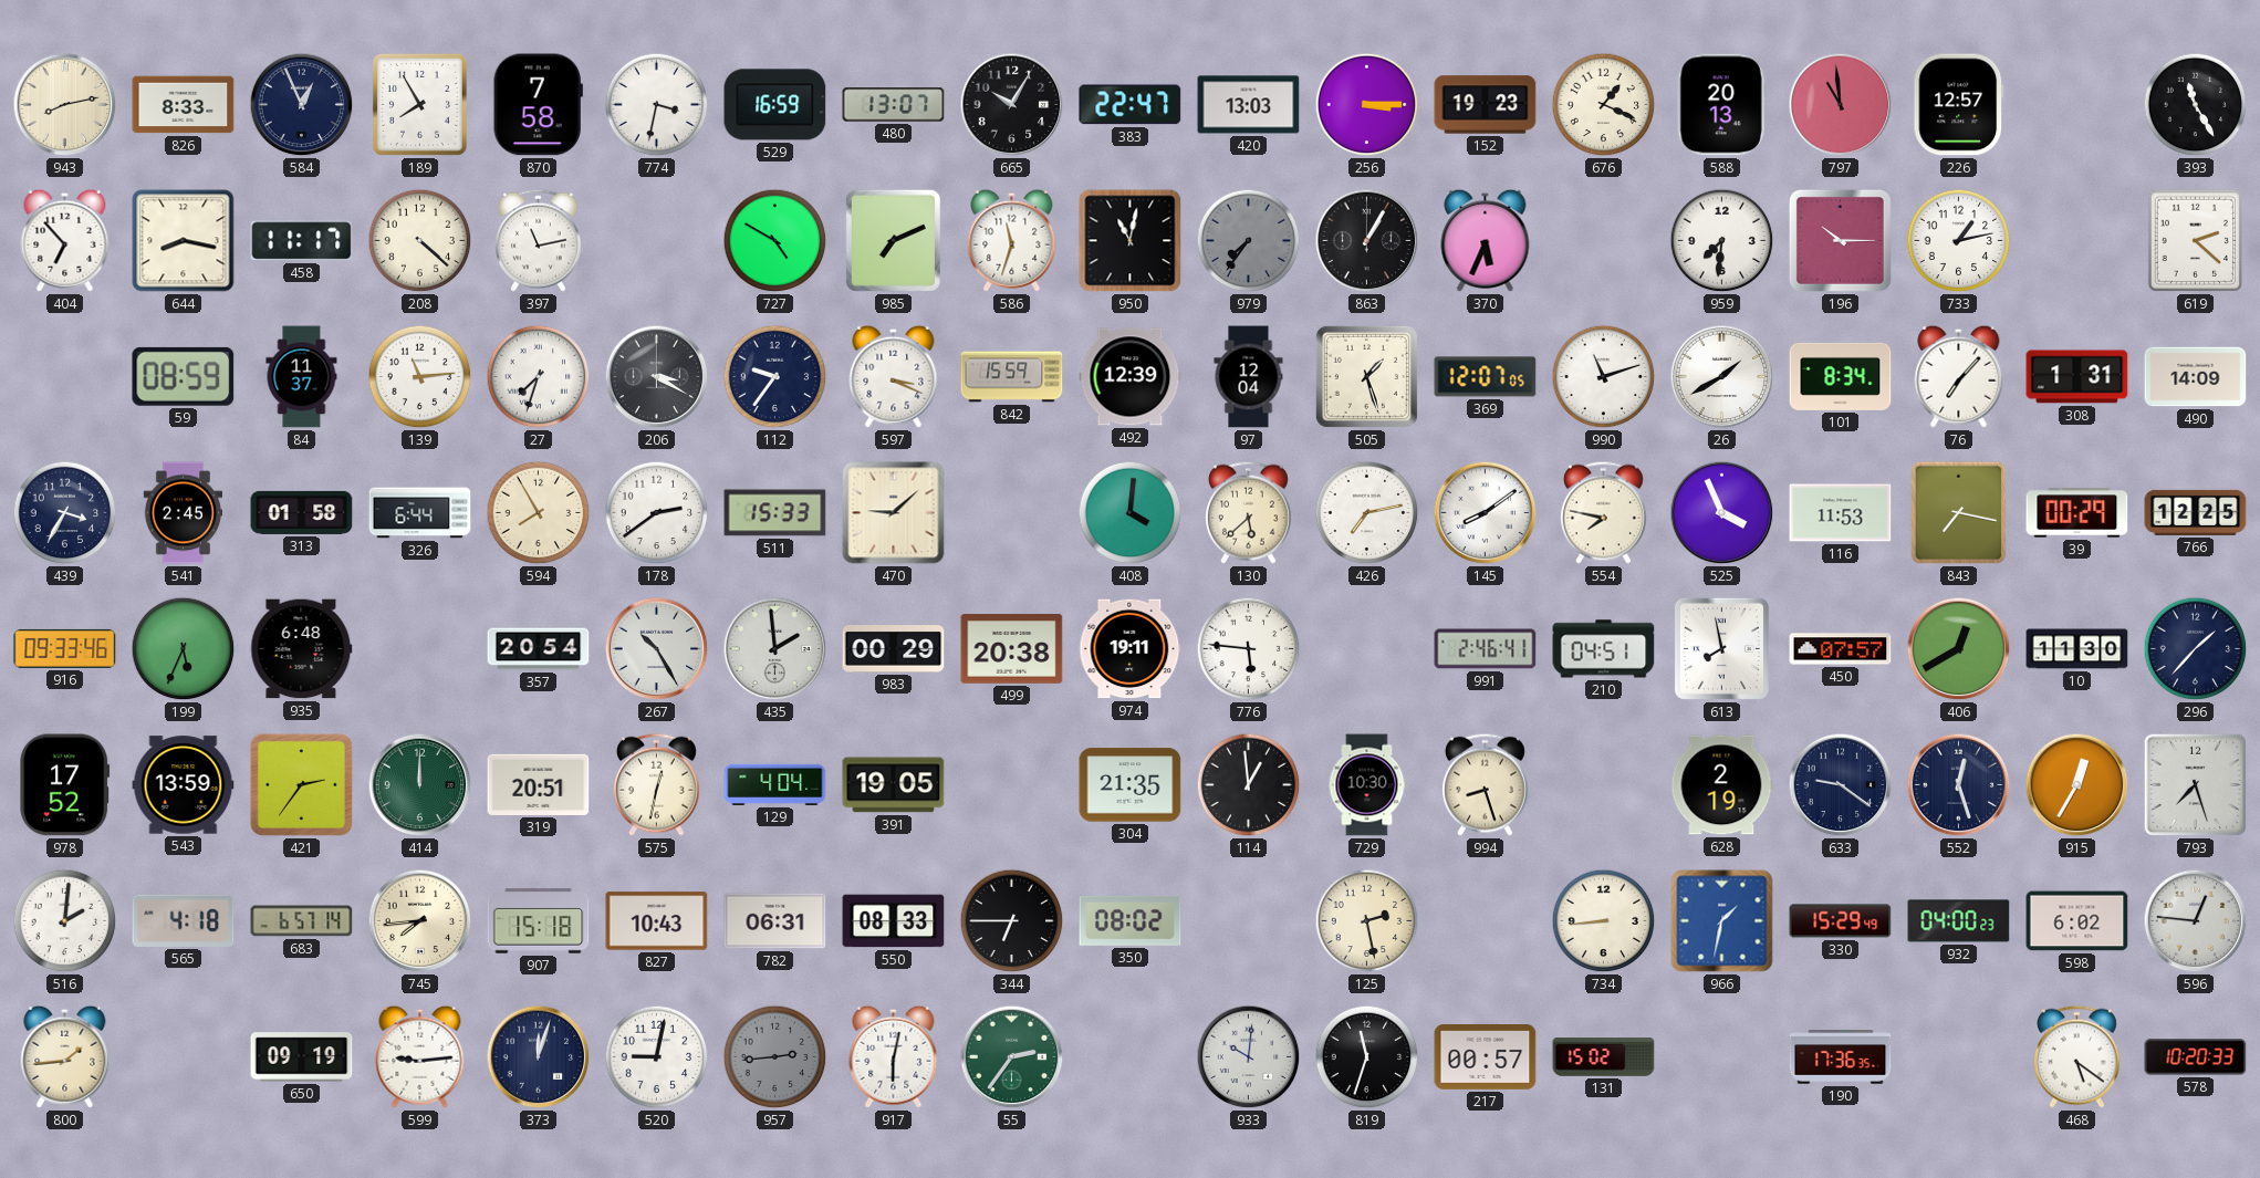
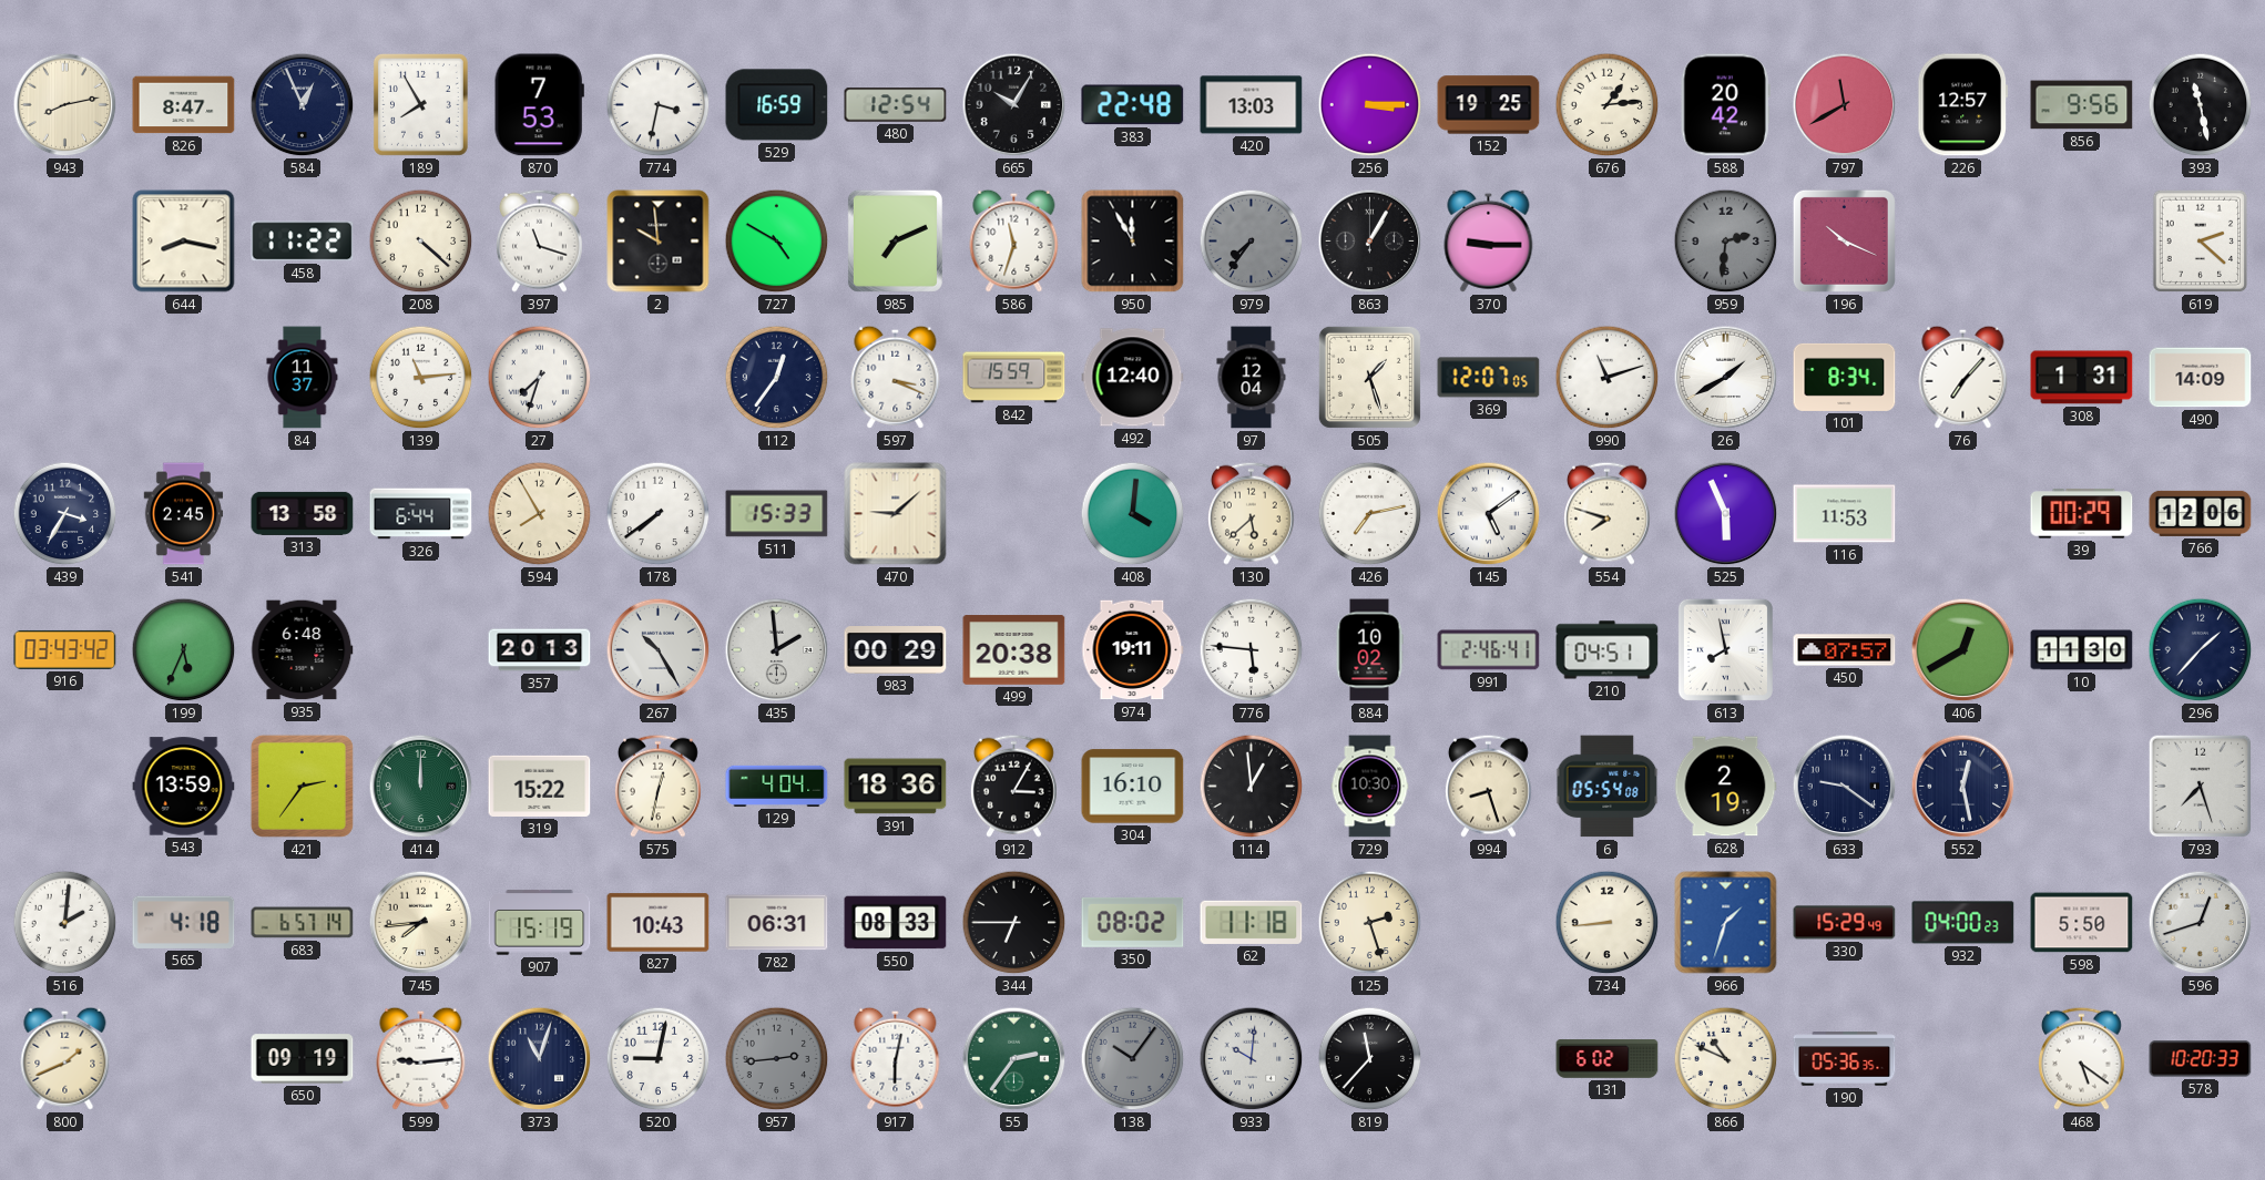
826: 8:33 -> 8:47
870: 7:58 -> 7:53
480: 13:07 -> 12:54
383: 22:47 -> 22:48
152: 19:23 -> 19:25
676: 1:19 -> 1:14
588: 20:13 -> 20:42
797: 10:59 -> 11:40
856: none -> 9:56
393: 11:25 -> 11:28
404: 6:53 -> none
458: 11:17 -> 11:22
397: 11:13 -> 11:18
2: none -> 9:59
950: 11:02 -> 11:55
370: 5:34 -> 9:15
959: 7:31 -> 2:31
959 dial: white -> grey
196: 10:15 -> 10:19
733: 1:13 -> none
59: 08:59 -> none
206: 3:20 -> none
112: 9:36 -> 12:36
492: 12:39 -> 12:40
313: 01:58 -> 13:58
178: 2:39 -> 7:39
145: 8:09 -> 5:09
554: 7:47 -> 7:48
525: 3:56 -> 5:56
843: 7:17 -> none
766: 12:25 -> 12:06
916: 09:33 -> 03:43
357: 20:54 -> 20:13
884: none -> 10:02
978: 17:52 -> none
319: 20:51 -> 15:22
391: 19:05 -> 18:36
912: none -> 3:05
304: 21:35 -> 16:10
6: none -> 05:54
552: 12:27 -> 12:28
915: 12:35 -> none
907: 15:18 -> 15:19
62: none -> 11:18
125: 2:28 -> 2:27
966: 1:32 -> 1:33
598: 6:02 -> 5:50
596: 12:46 -> 12:42
800: 1:44 -> 1:41
373: 12:03 -> 11:03
138: none -> 10:06
819: 11:33 -> 11:37
217: 00:57 -> none
131: 15:02 -> 6:02
866: none -> 10:49
190: 17:36 -> 05:36
